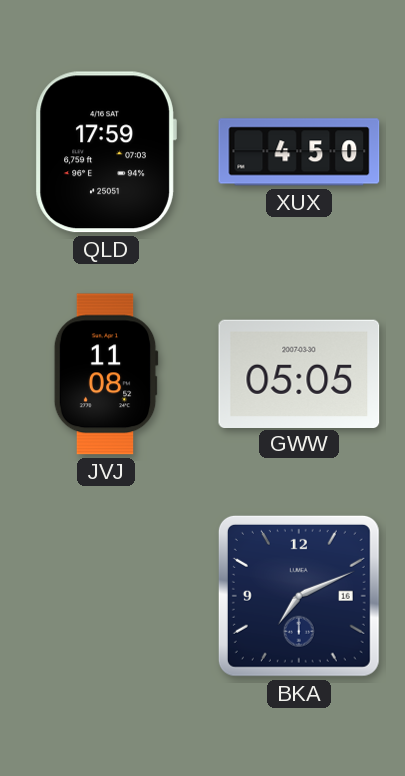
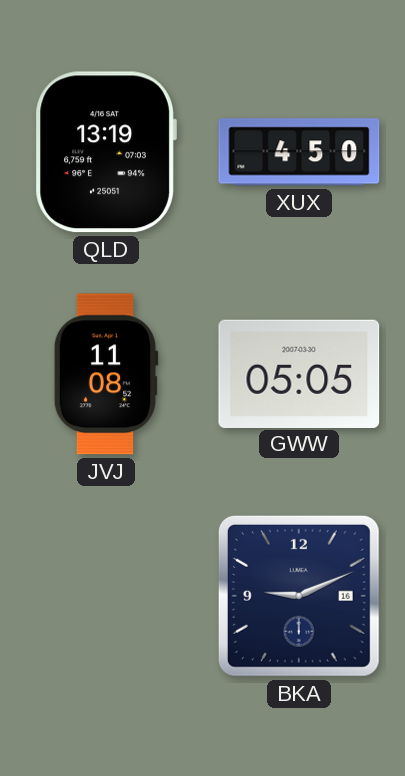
QLD: 17:59 -> 13:19
BKA: 7:11 -> 9:11
